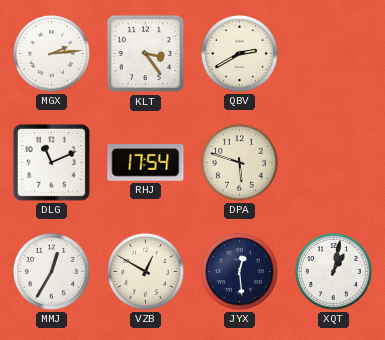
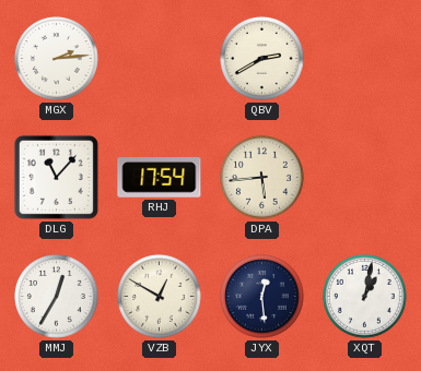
KLT: 3:24 -> none
DLG: 11:11 -> 11:07
DPA: 5:48 -> 5:44
